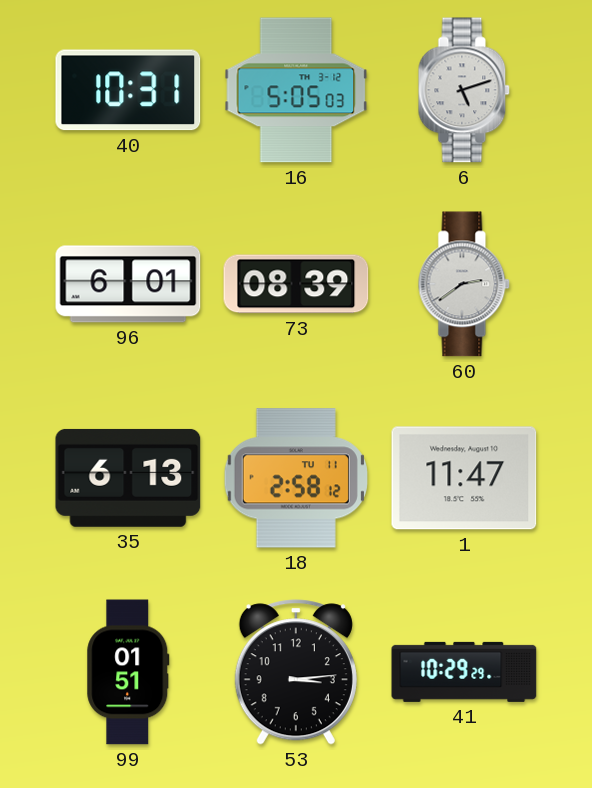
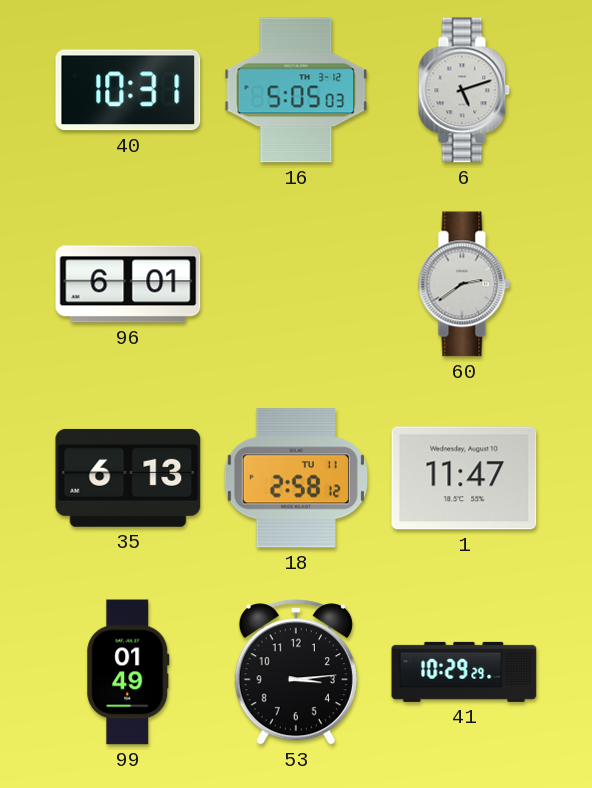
73: 08:39 -> none
99: 01:51 -> 01:49
